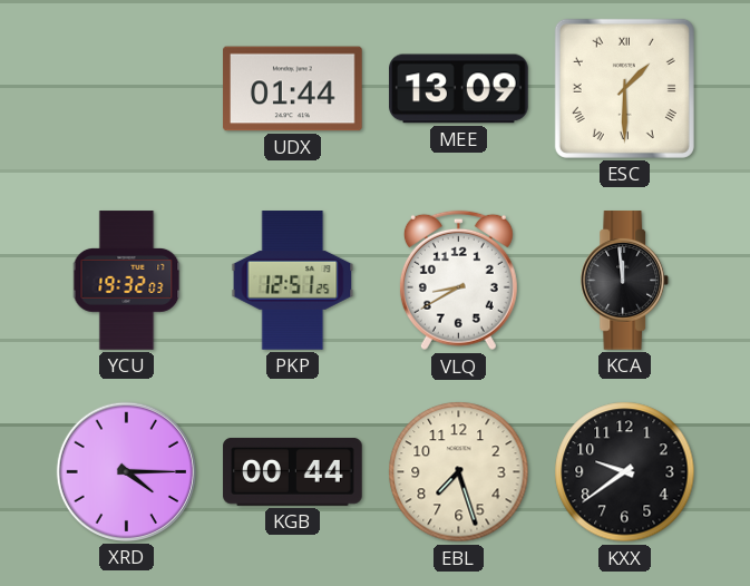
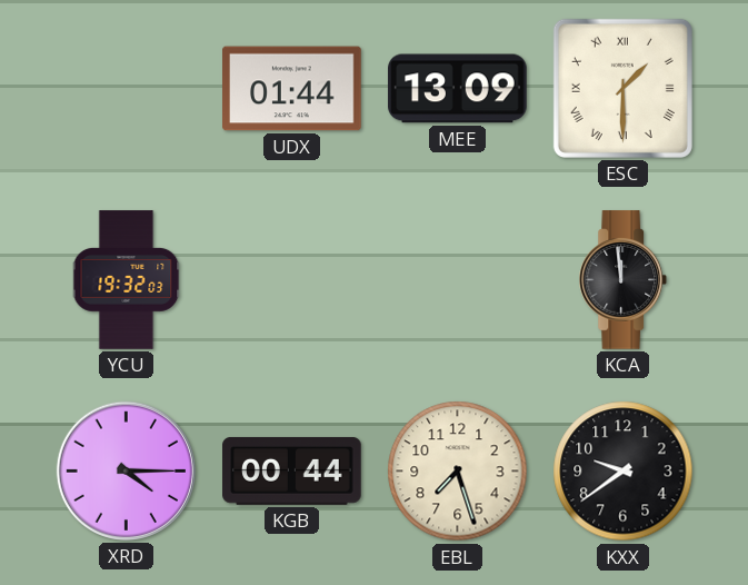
PKP: 12:51 -> none
VLQ: 8:40 -> none
